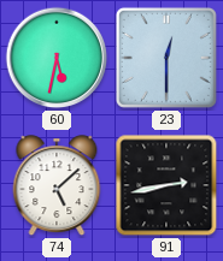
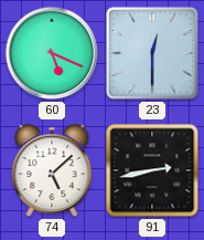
60: 5:32 -> 5:19
